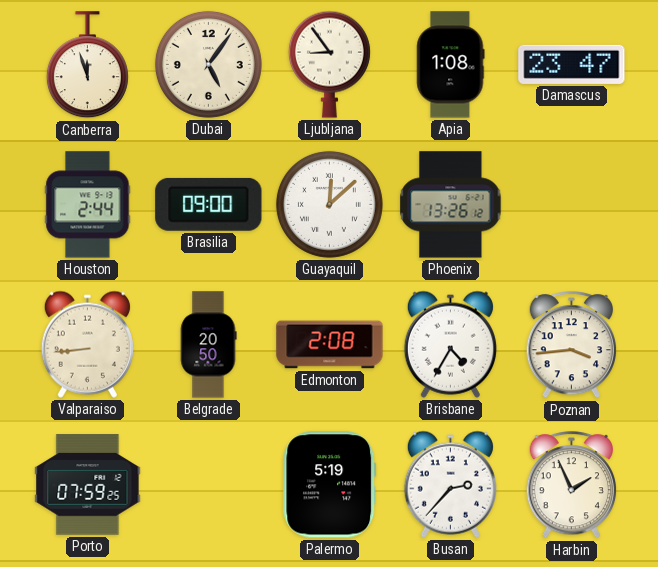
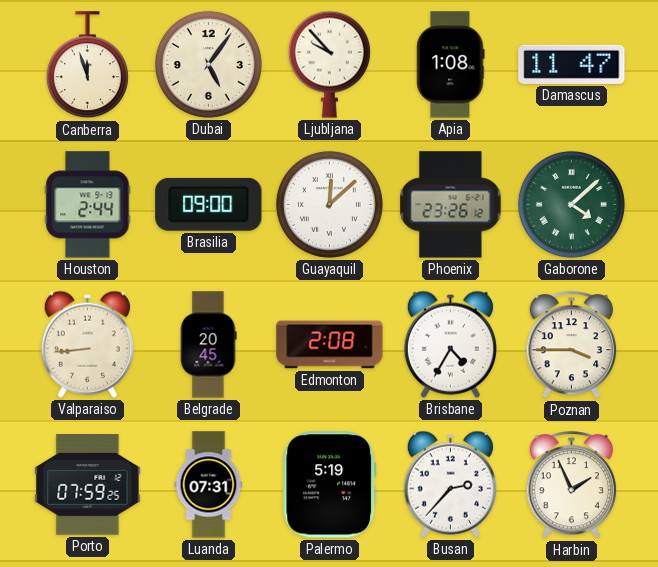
Ljubljana: 8:54 -> 9:53
Damascus: 23:47 -> 11:47
Phoenix: 13:26 -> 23:26
Gaborone: none -> 4:08
Belgrade: 20:50 -> 20:45
Poznan: 3:44 -> 3:45
Luanda: none -> 07:31
